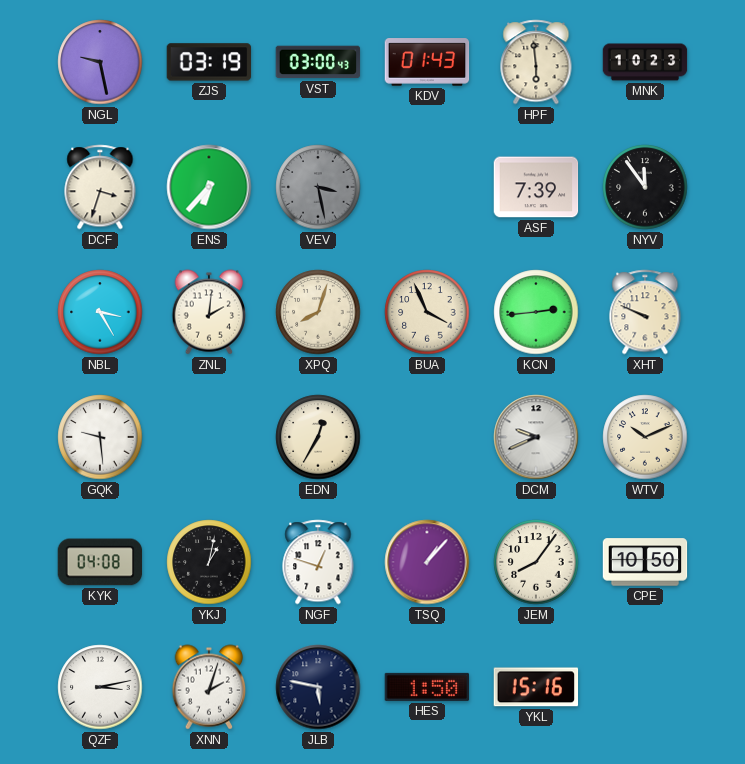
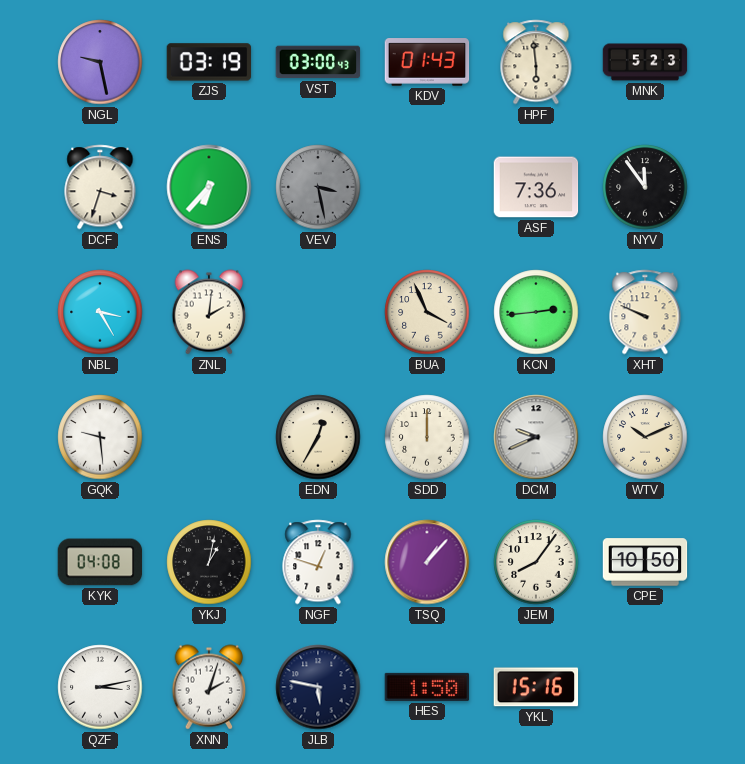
MNK: 10:23 -> 5:23
ASF: 7:39 -> 7:36
XPQ: 8:03 -> none
SDD: none -> 12:00
